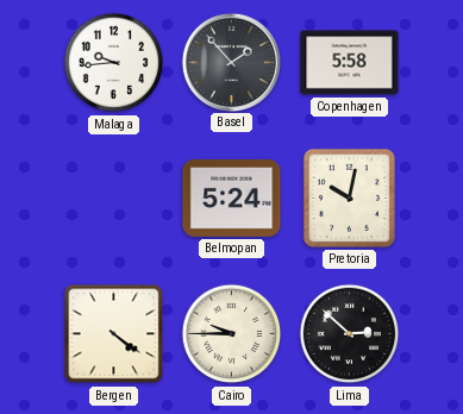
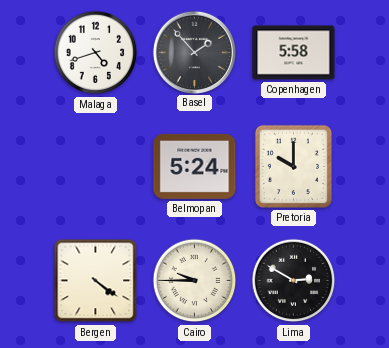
Malaga: 9:44 -> 4:42
Pretoria: 10:02 -> 10:00
Lima: 2:52 -> 2:50
